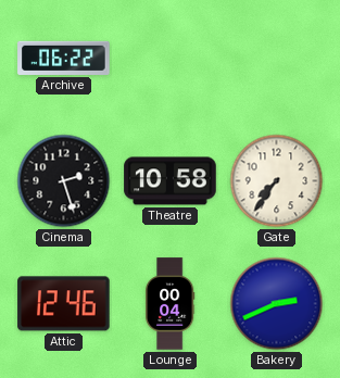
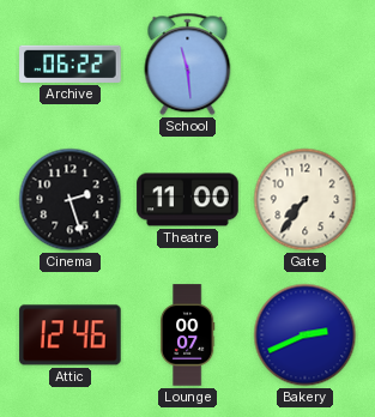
School: none -> 11:29
Theatre: 10:58 -> 11:00
Lounge: 00:04 -> 00:07
